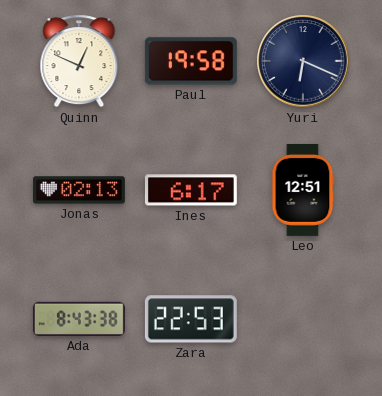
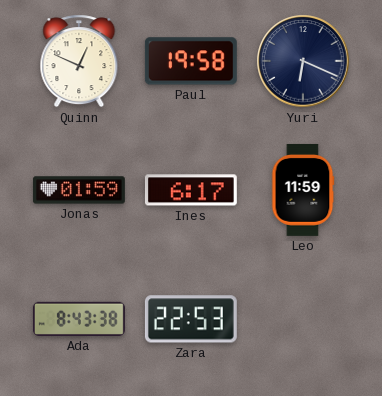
Jonas: 02:13 -> 01:59
Leo: 12:51 -> 11:59
